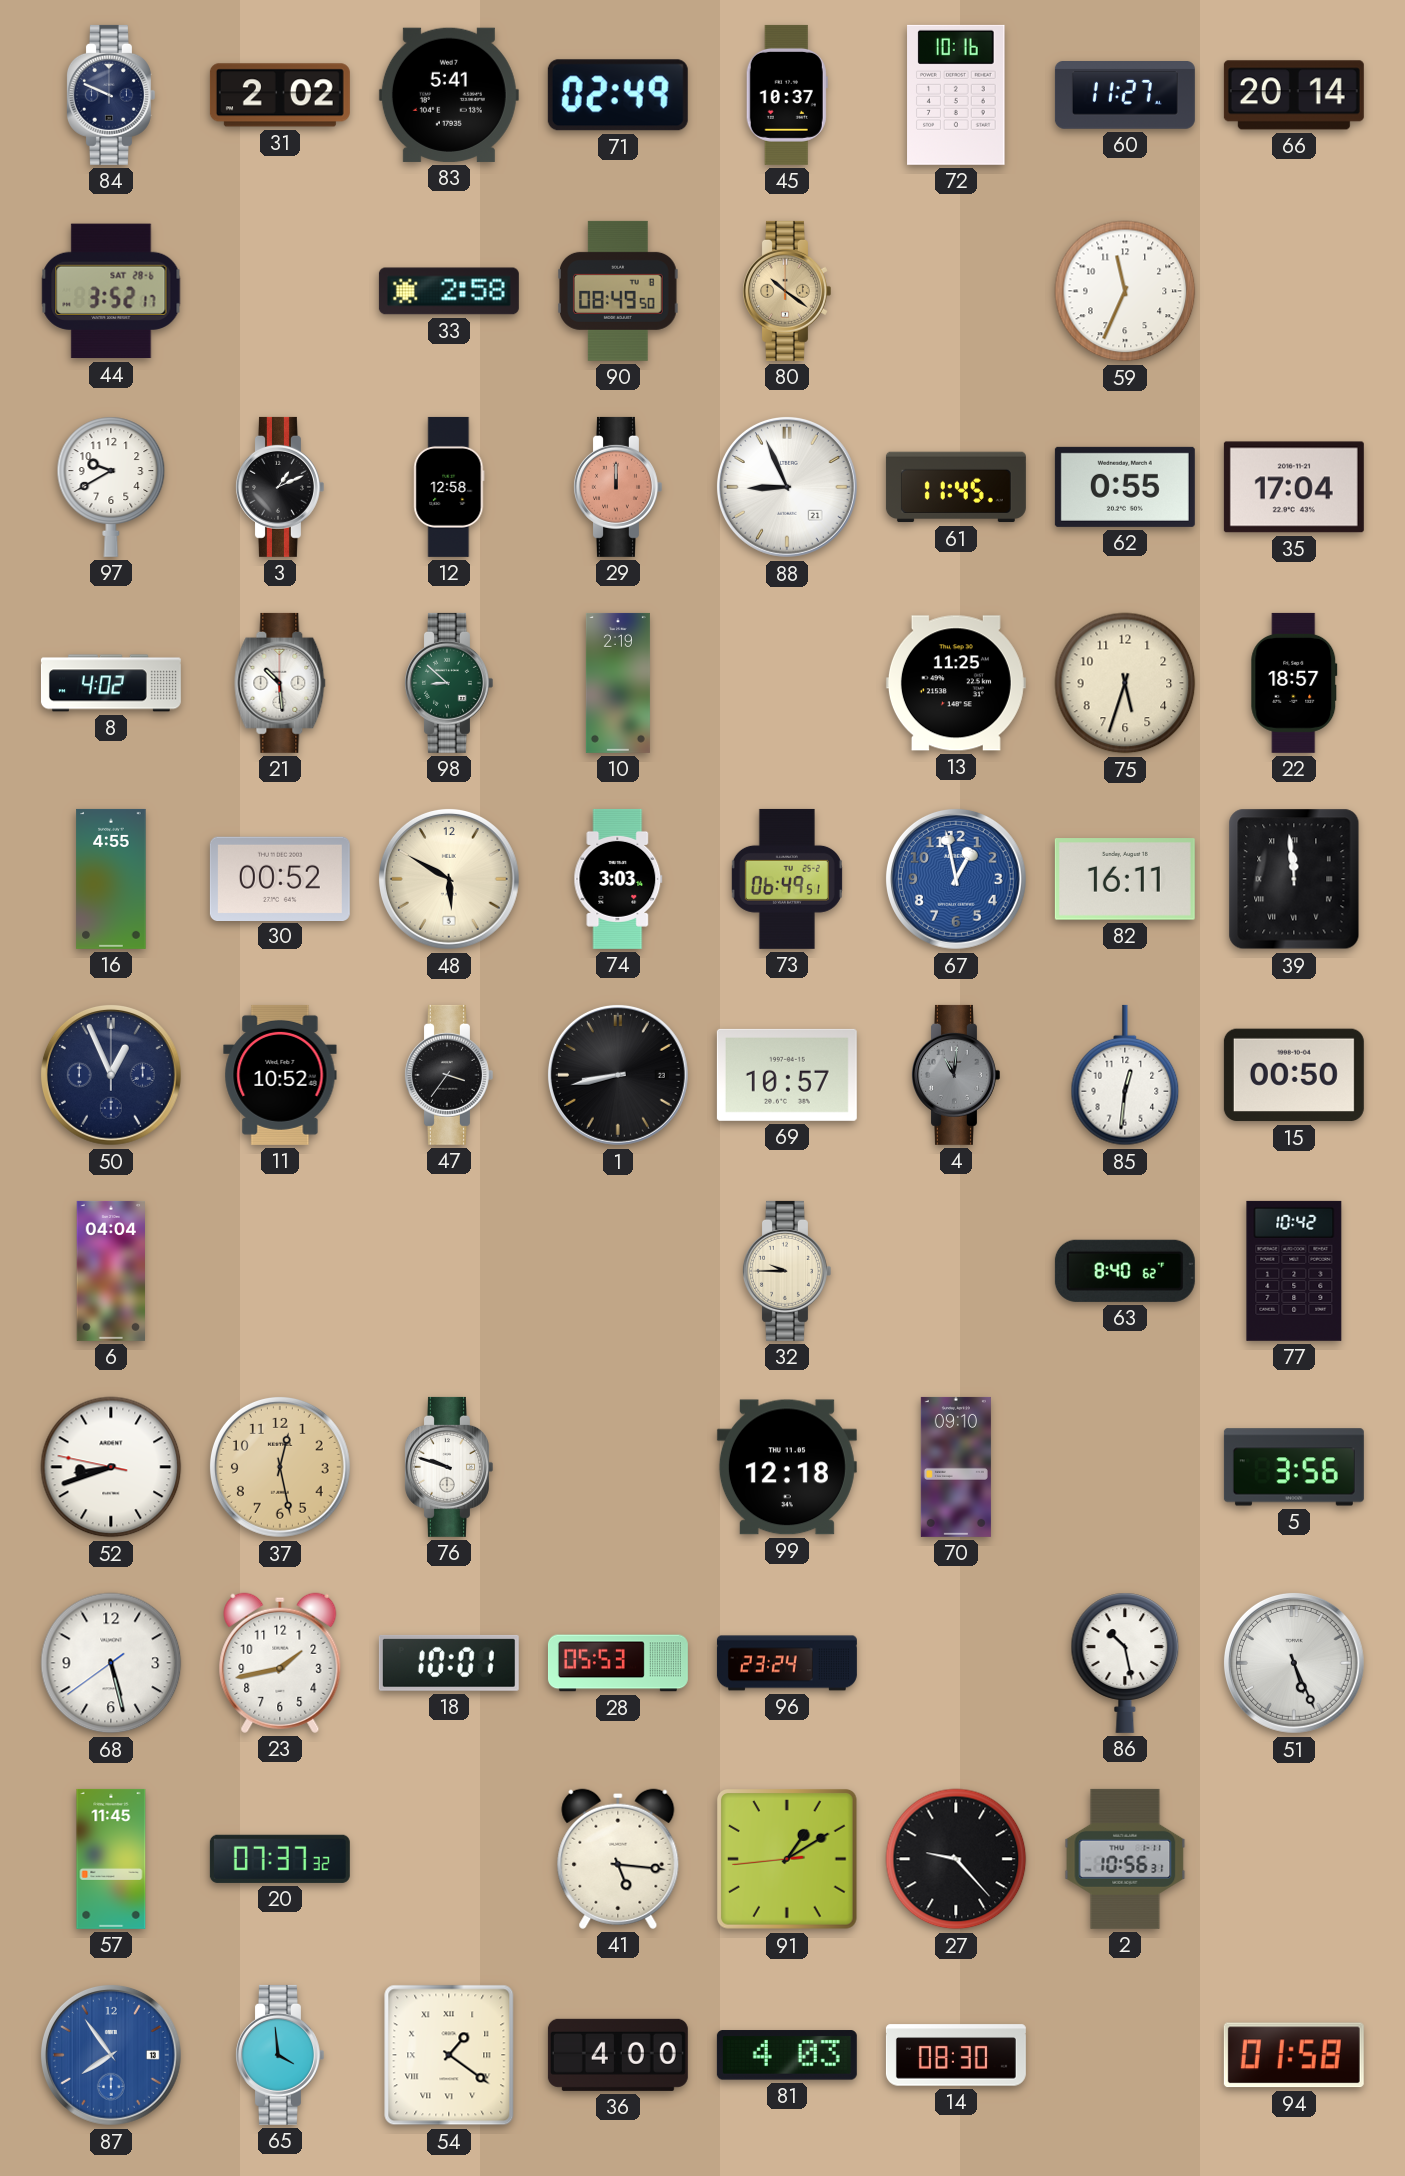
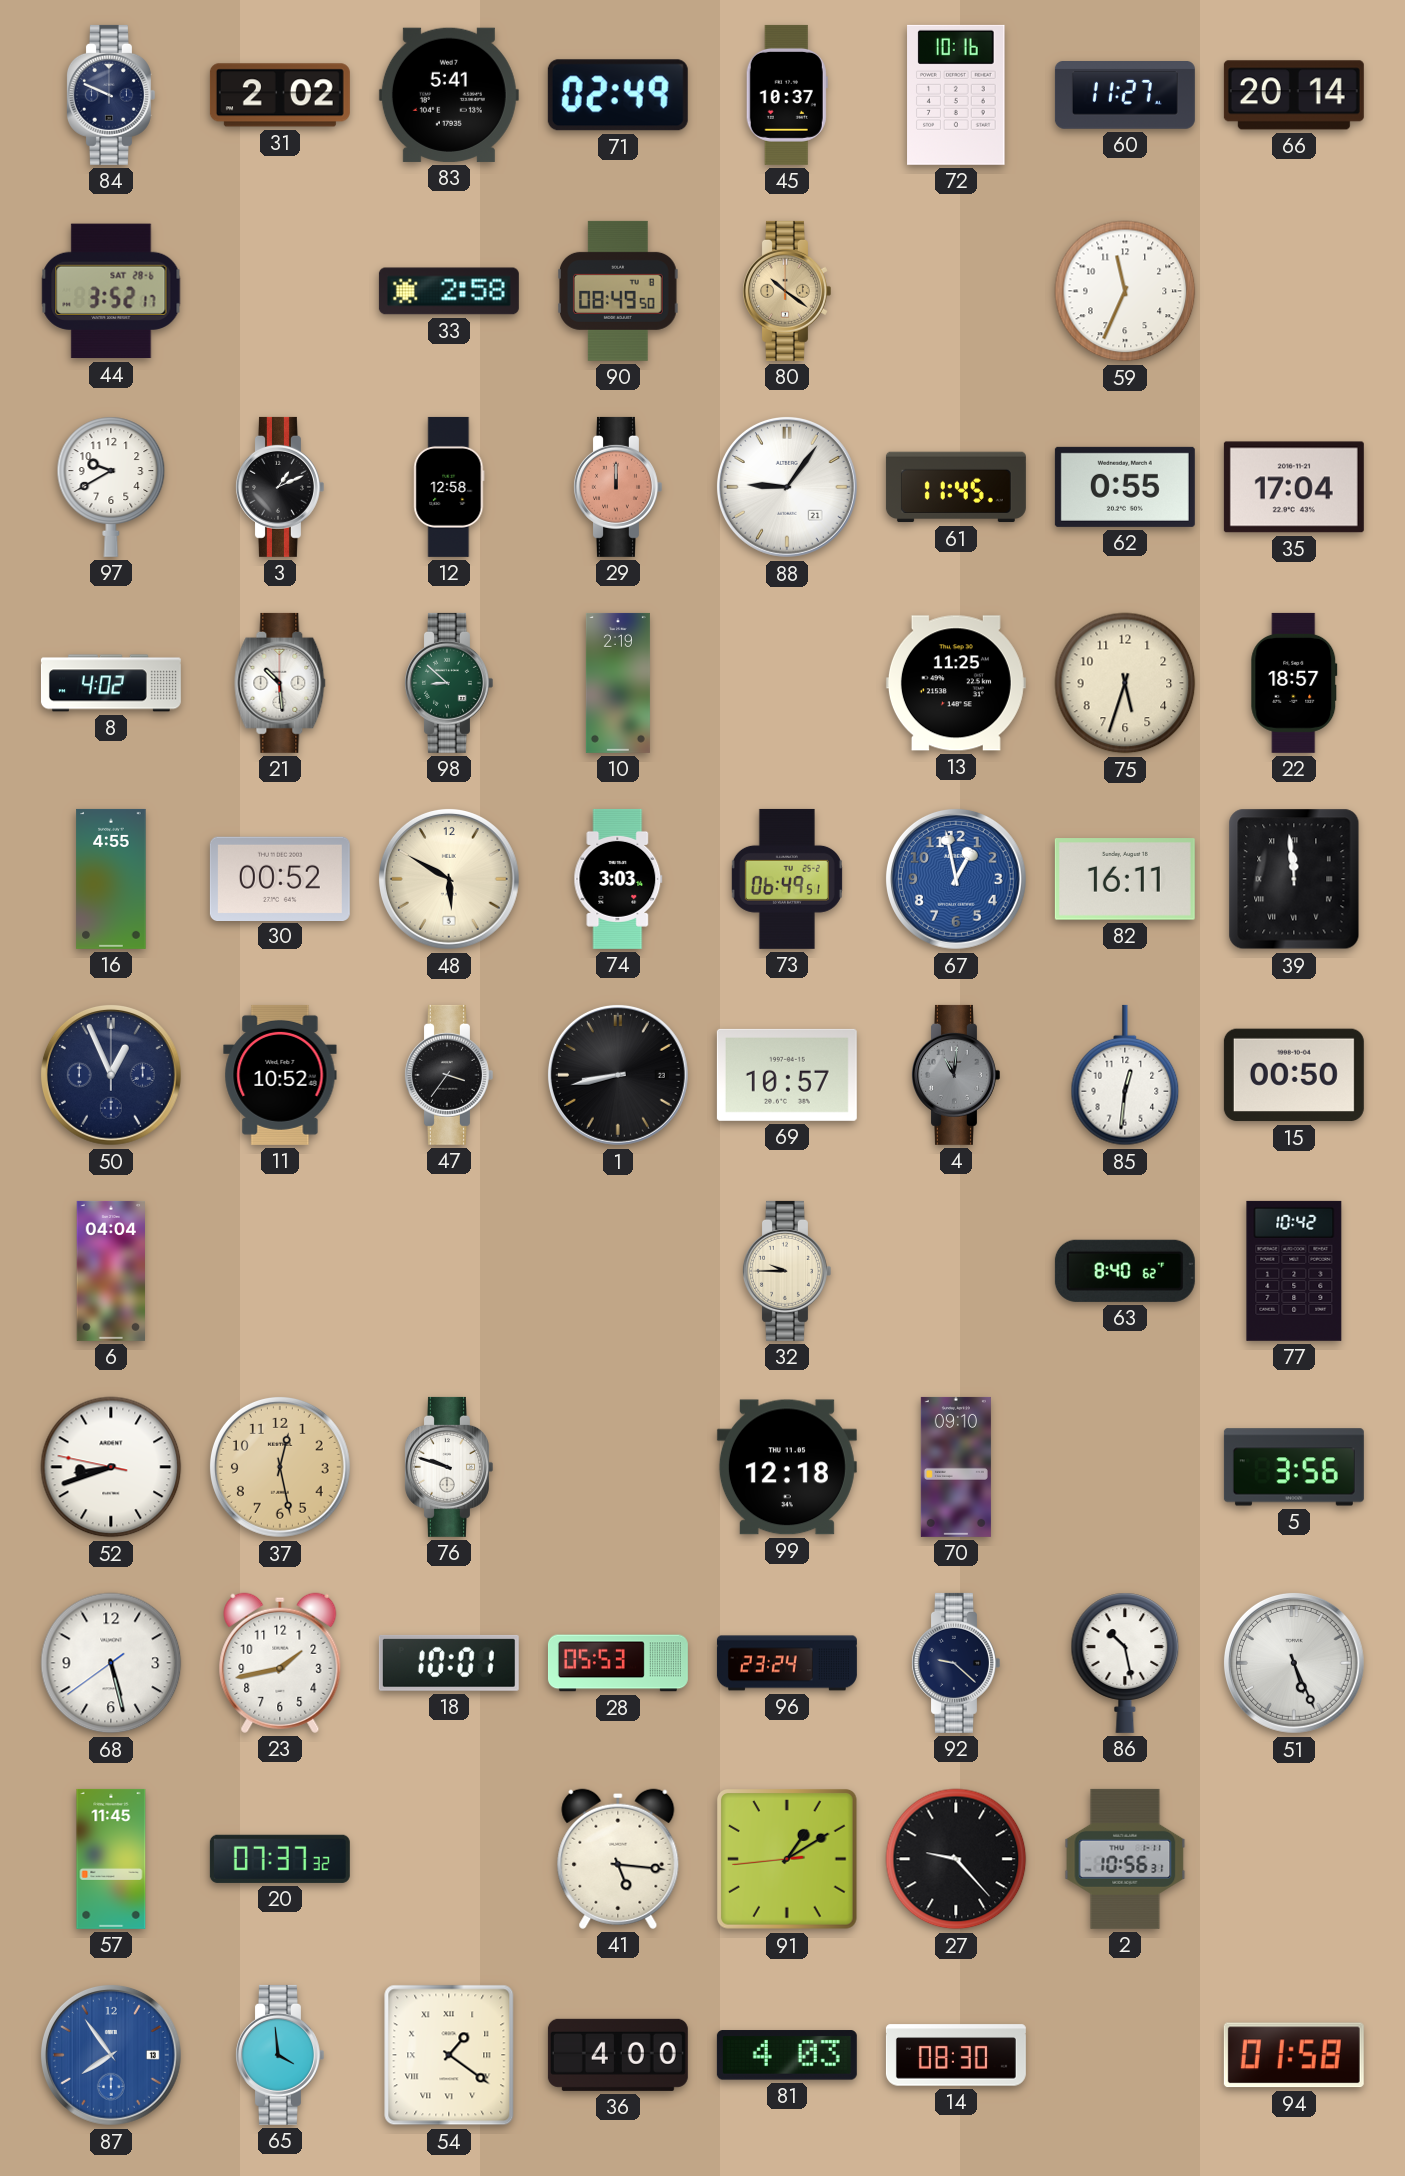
88: 8:56 -> 9:06
92: none -> 9:22
